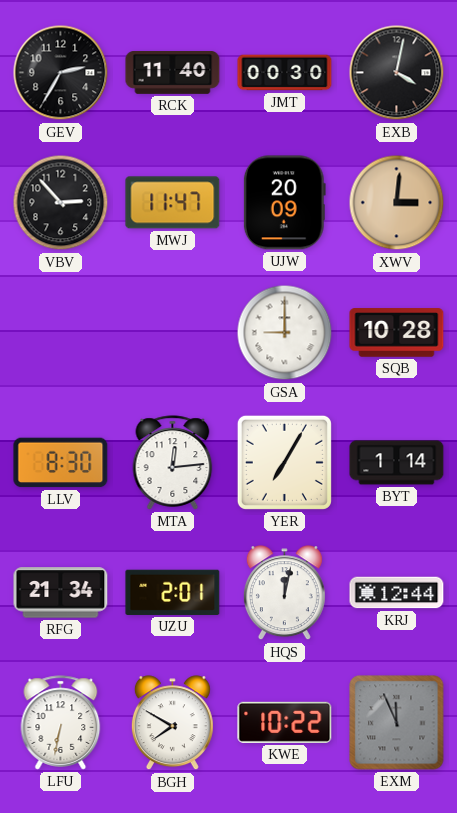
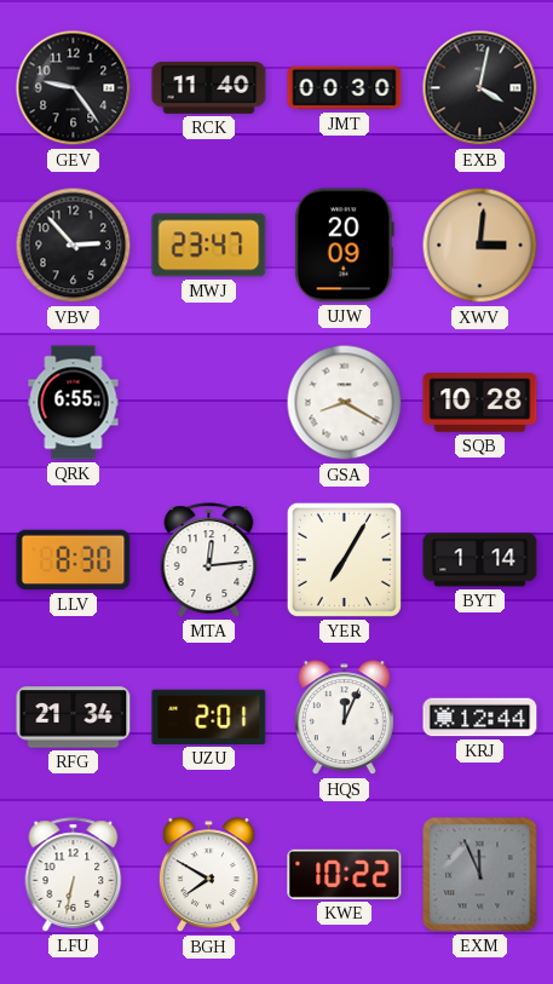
GEV: 2:35 -> 9:24
MWJ: 11:47 -> 23:47
QRK: none -> 6:55
GSA: 9:00 -> 8:20
HQS: 12:02 -> 12:04
